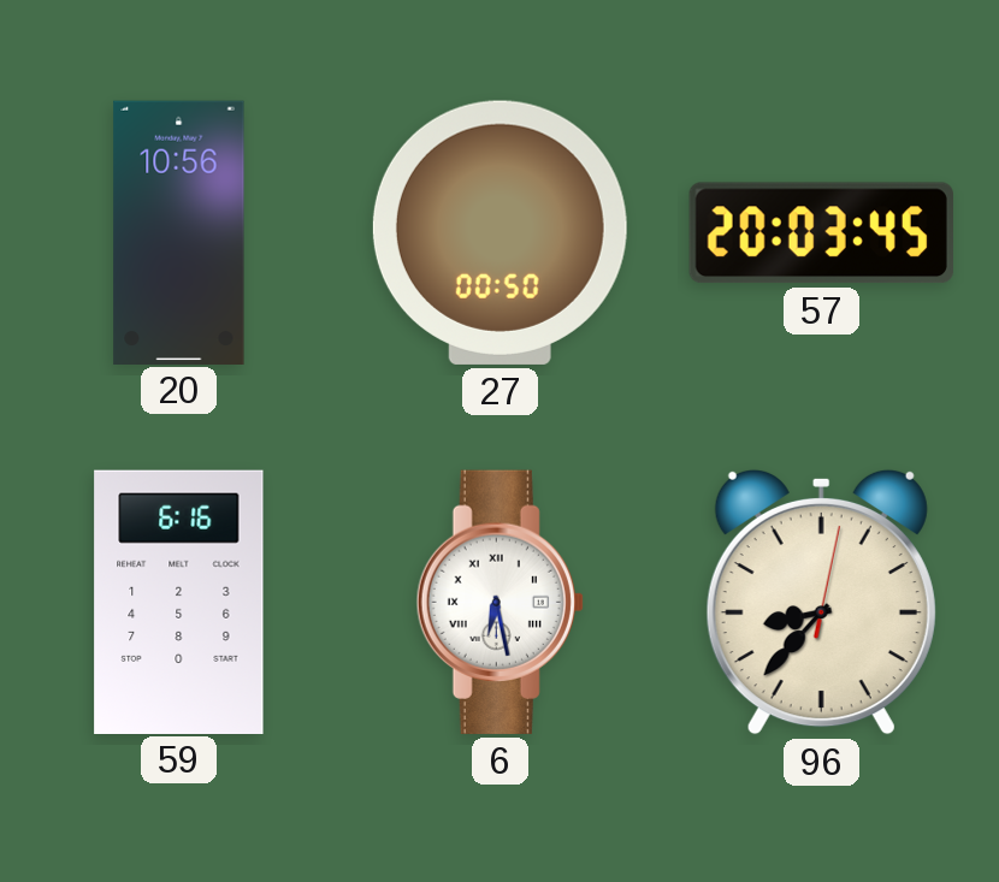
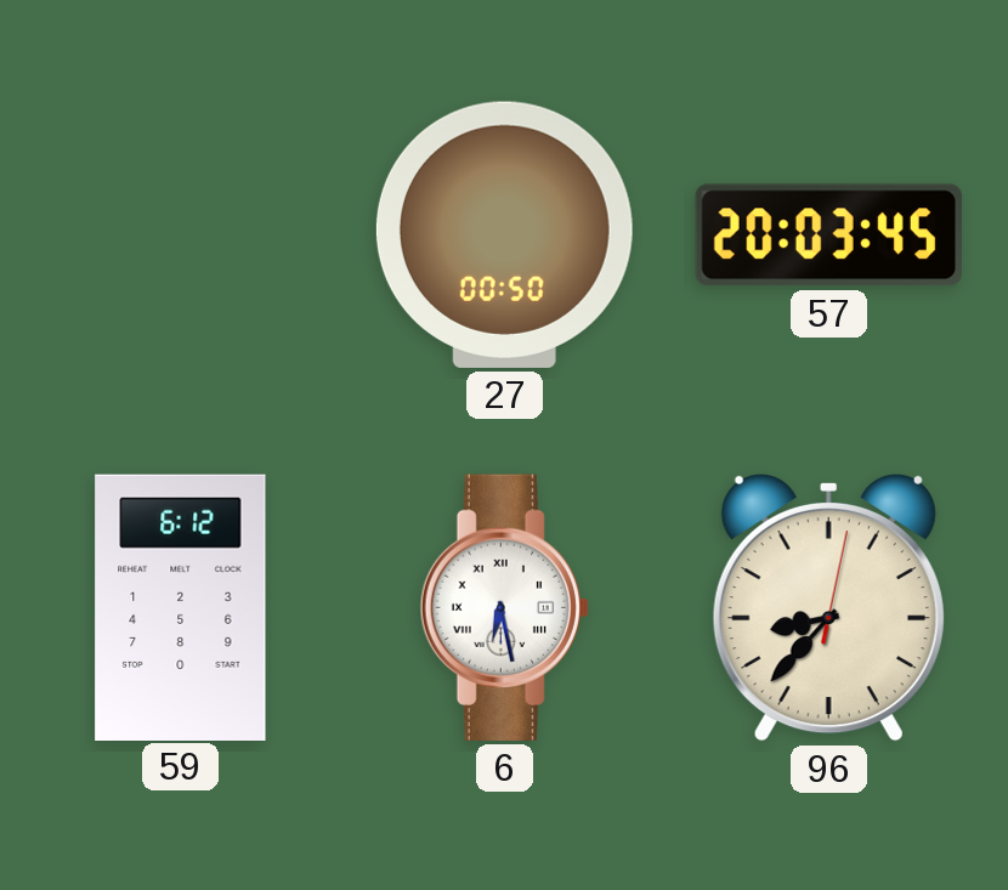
20: 10:56 -> none
59: 6:16 -> 6:12
